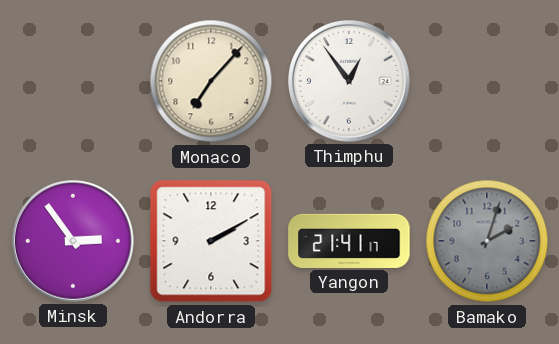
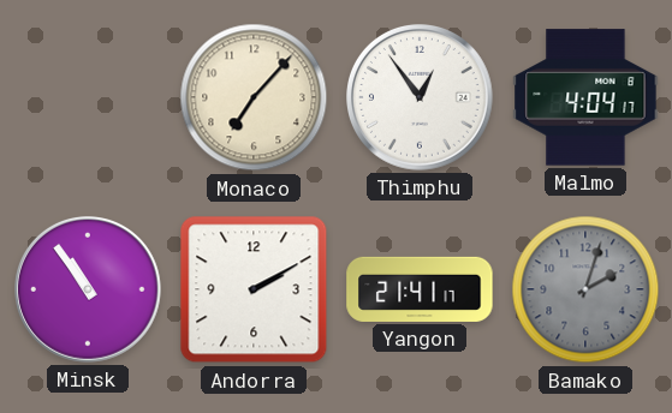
Malmo: none -> 4:04
Minsk: 2:54 -> 10:54
